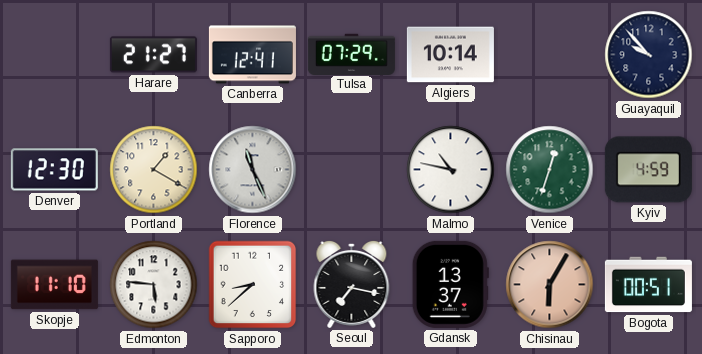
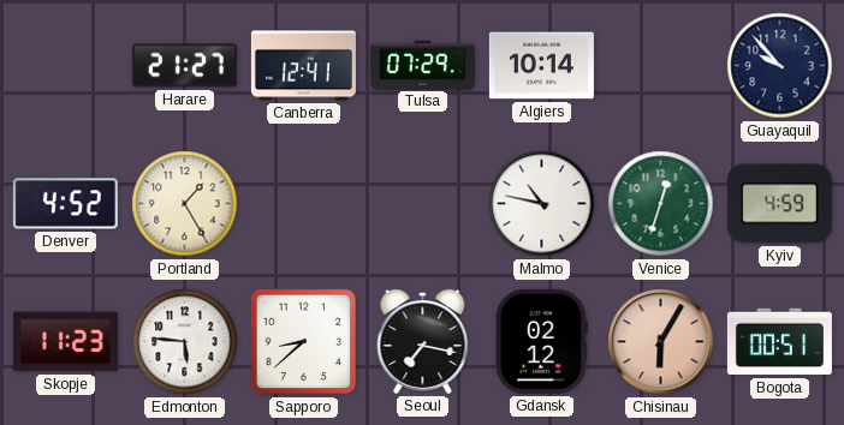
Denver: 12:30 -> 4:52
Portland: 1:20 -> 1:25
Florence: 11:26 -> none
Skopje: 11:10 -> 11:23
Gdansk: 13:37 -> 02:12
